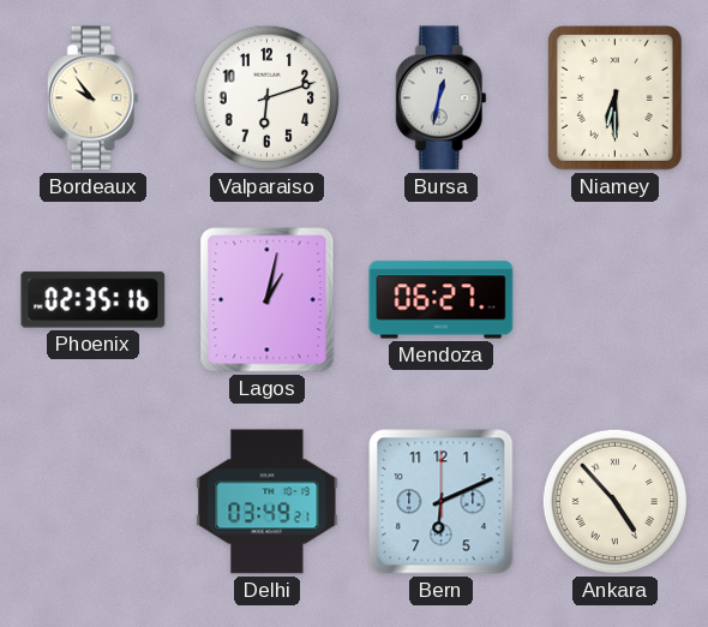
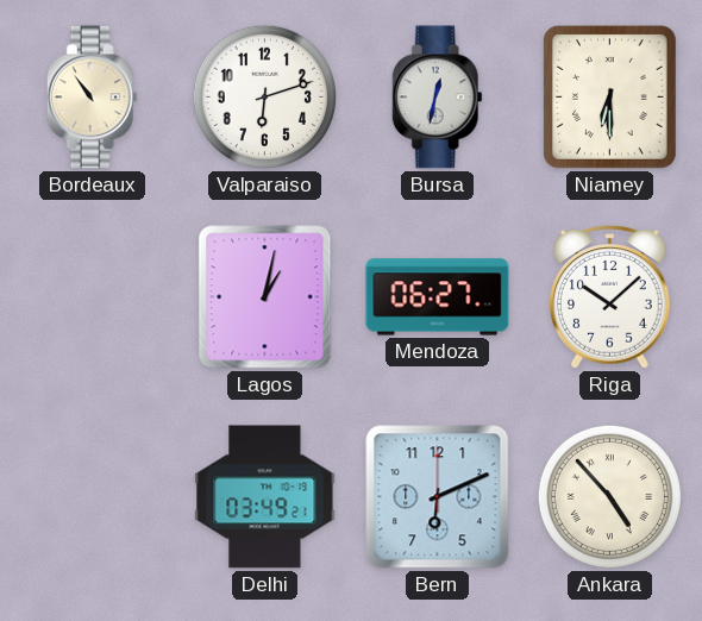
Bordeaux: 9:54 -> 10:54
Phoenix: 02:35 -> none
Riga: none -> 10:08
